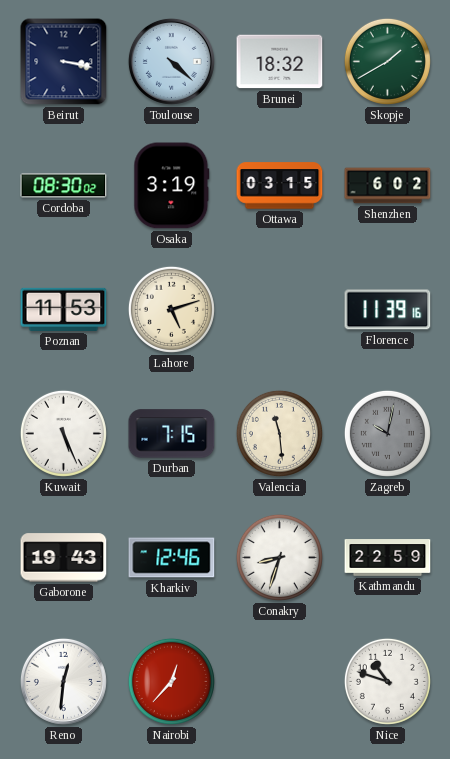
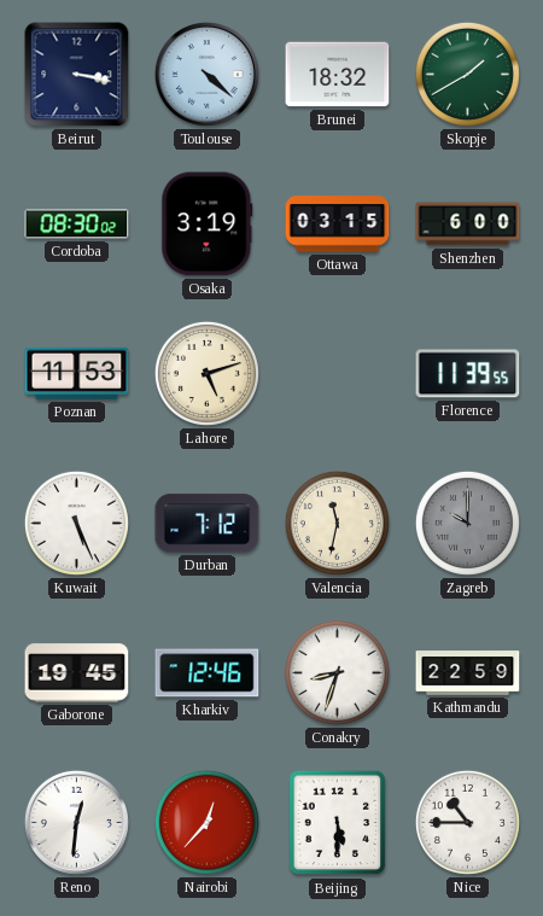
Shenzhen: 6:02 -> 6:00
Florence: 11:39:16 -> 11:39:55
Durban: 7:15 -> 7:12
Valencia: 11:29 -> 11:32
Zagreb: 10:02 -> 10:00
Gaborone: 19:43 -> 19:45
Beijing: none -> 5:30
Nice: 10:48 -> 10:45
